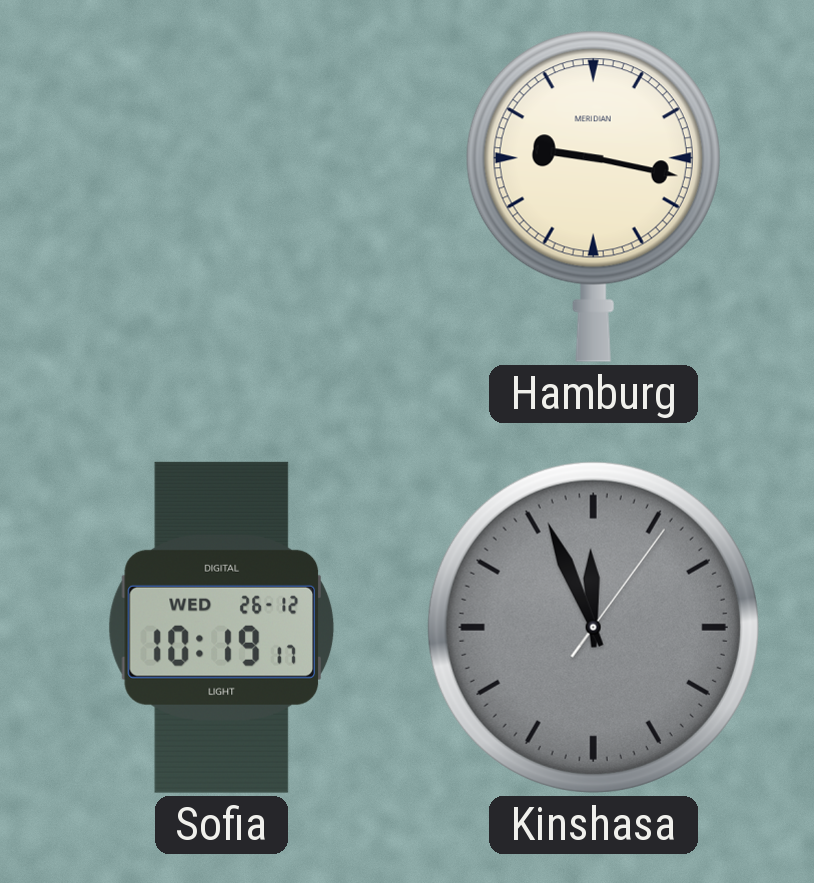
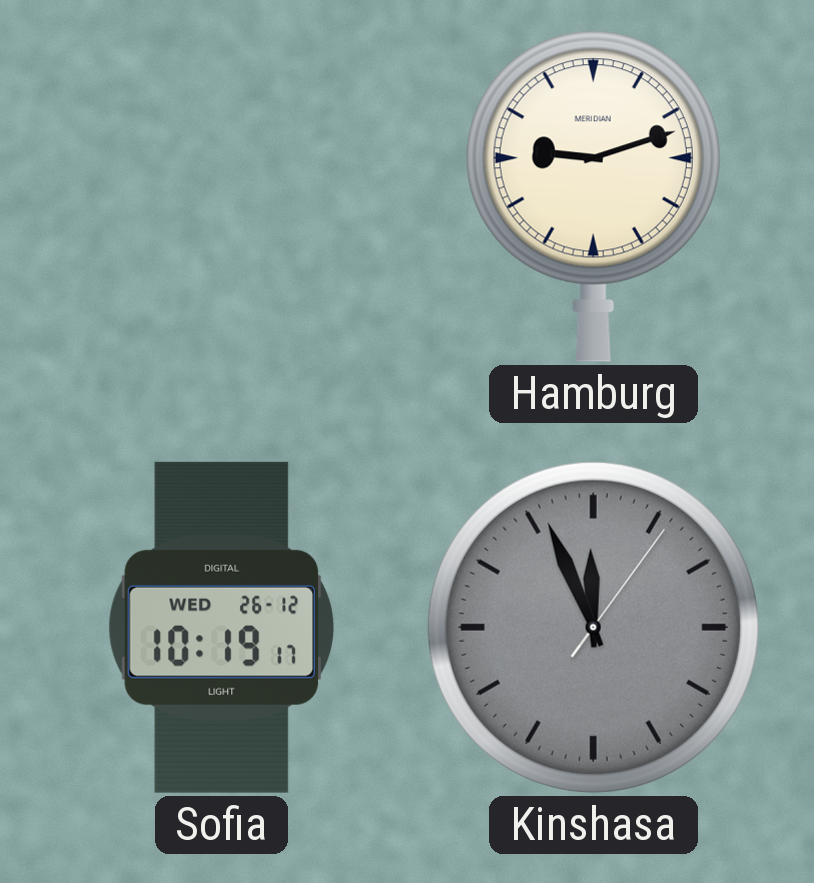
Hamburg: 9:17 -> 9:12
